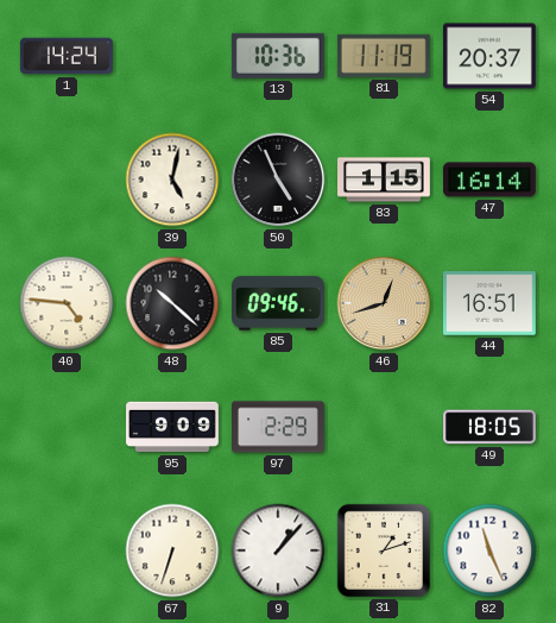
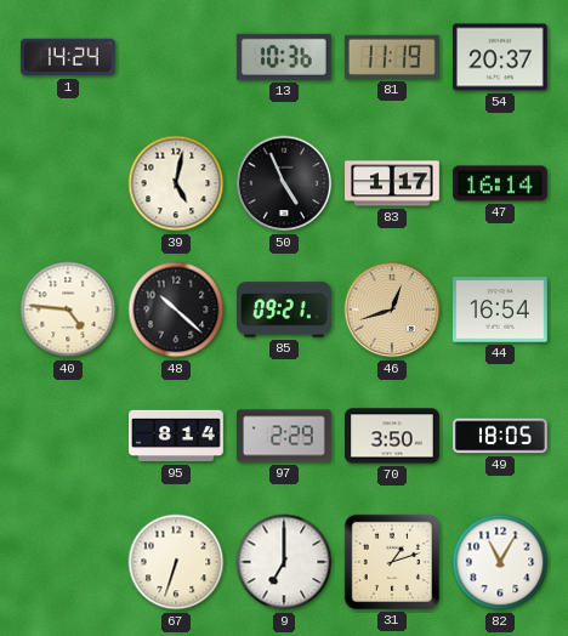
83: 1:15 -> 1:17
85: 09:46 -> 09:21
44: 16:51 -> 16:54
95: 9:09 -> 8:14
70: none -> 3:50
9: 1:07 -> 7:00
82: 11:26 -> 11:05
